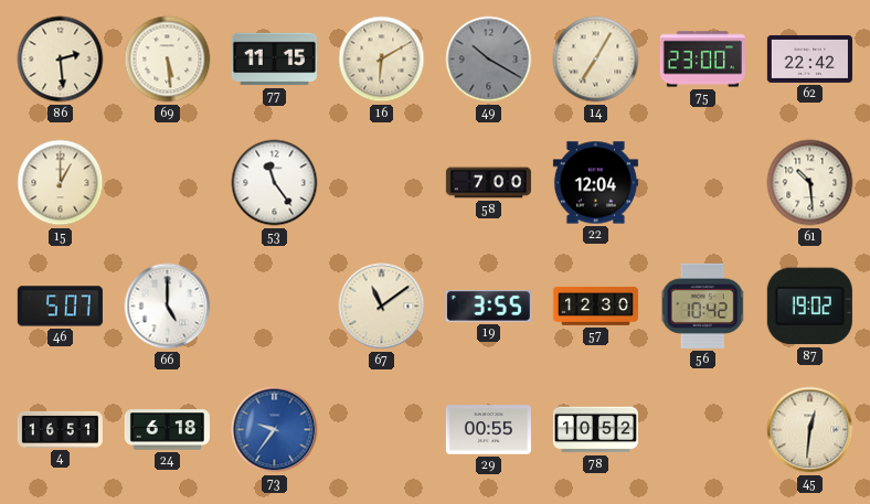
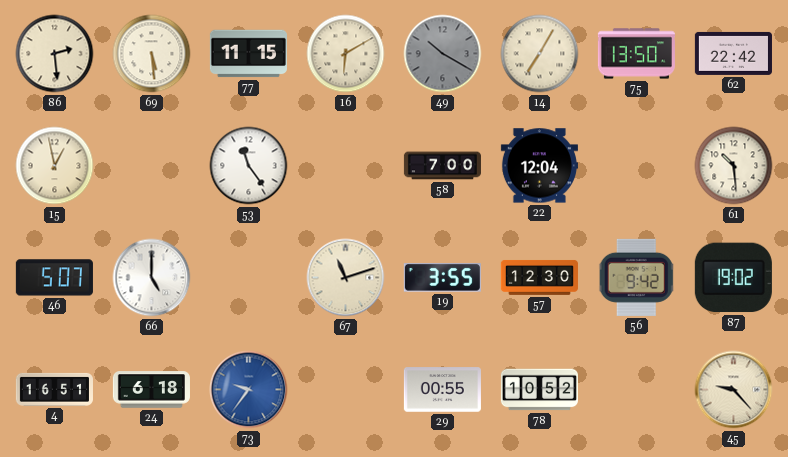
75: 23:00 -> 13:50
15: 1:00 -> 12:58
67: 11:09 -> 11:12
56: 10:42 -> 9:42
45: 12:31 -> 9:23
